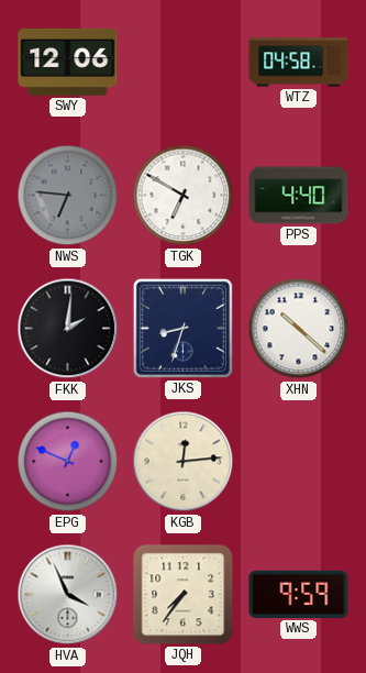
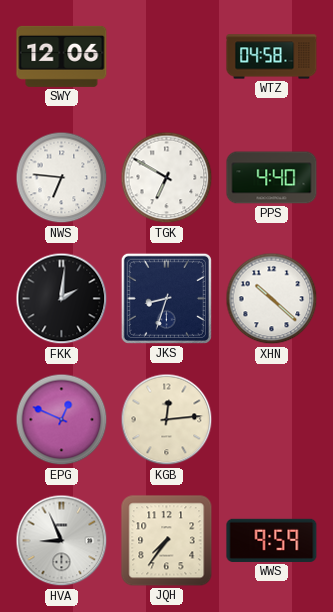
NWS dial: grey -> white
HVA: 3:56 -> 8:56
